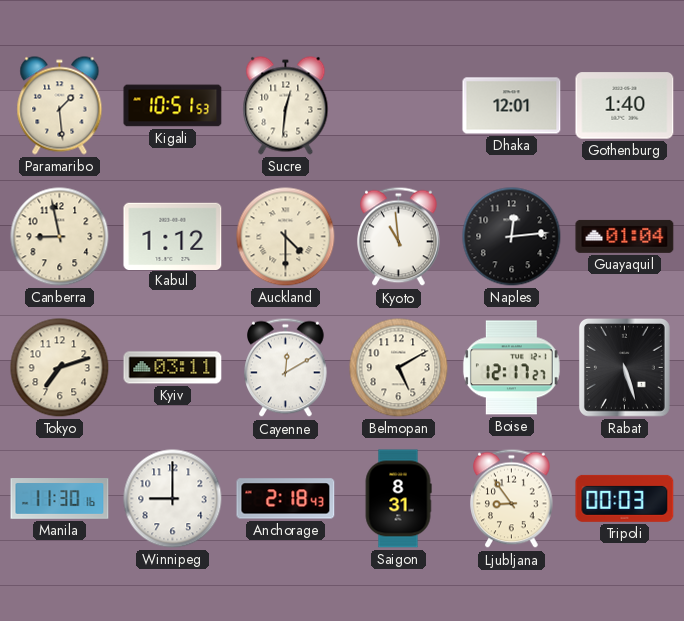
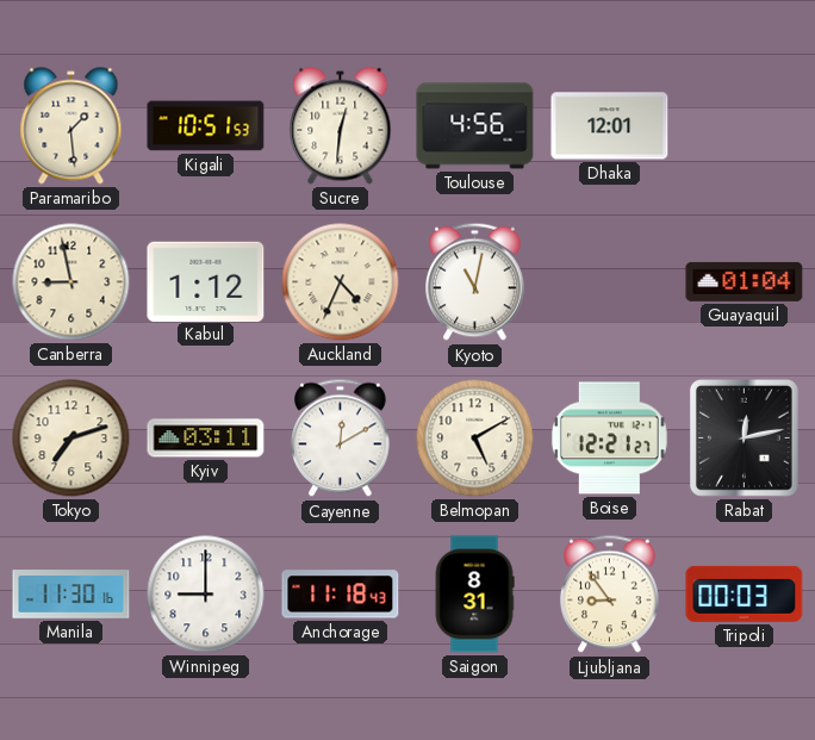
Toulouse: none -> 4:56
Gothenburg: 1:40 -> none
Auckland: 4:30 -> 4:34
Kyoto: 10:59 -> 11:02
Naples: 12:14 -> none
Boise: 12:17 -> 12:21
Rabat: 5:27 -> 12:13
Anchorage: 2:18 -> 11:18
